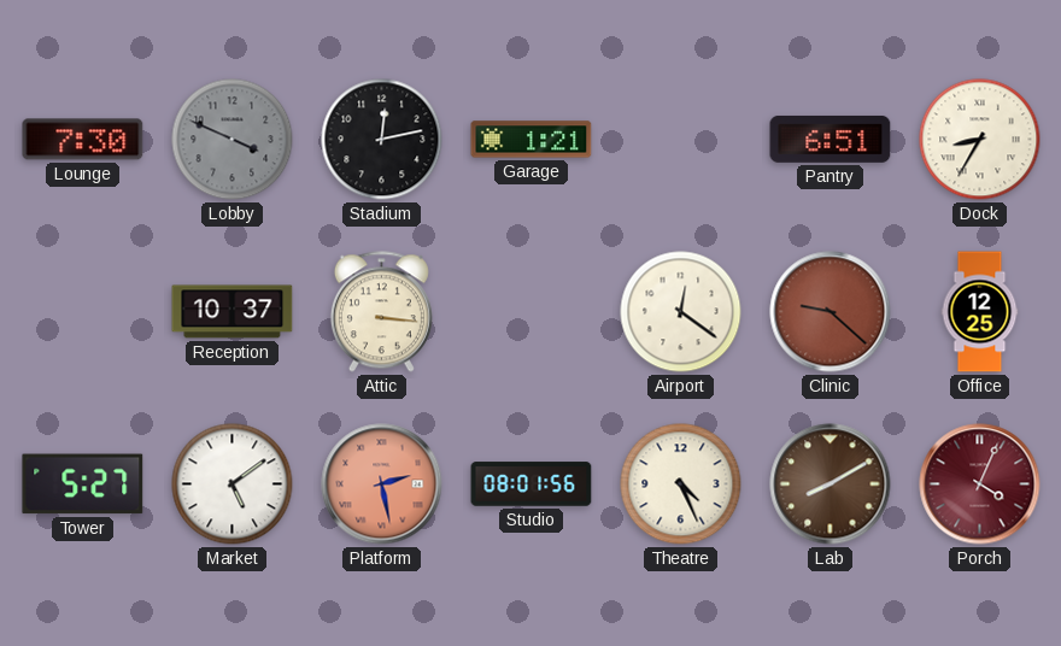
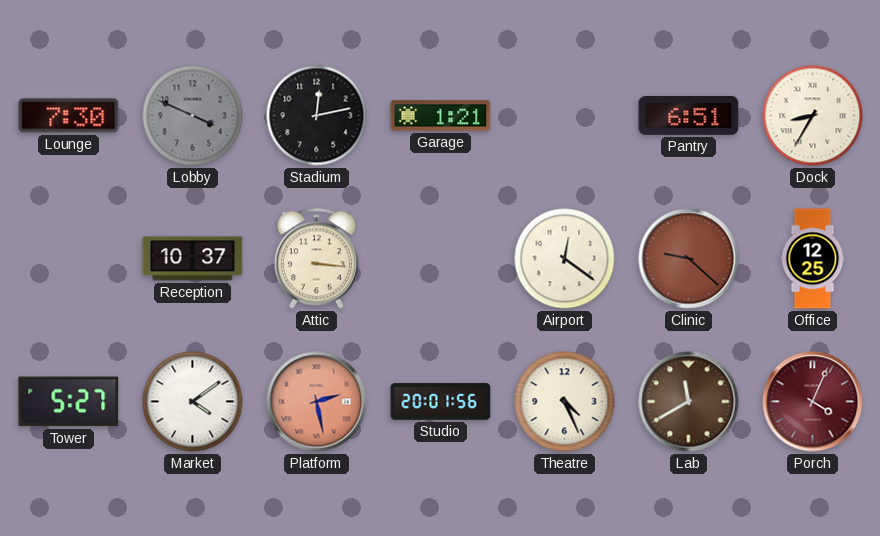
Market: 5:09 -> 4:09
Studio: 08:01 -> 20:01
Lab: 8:10 -> 11:40
